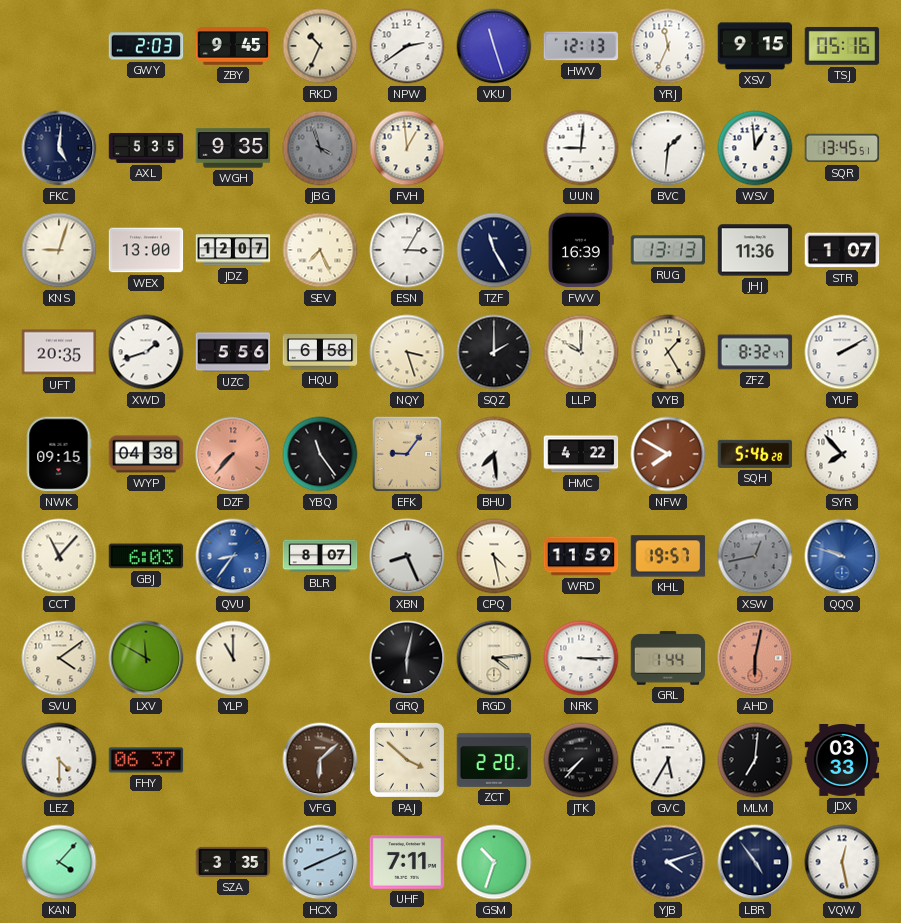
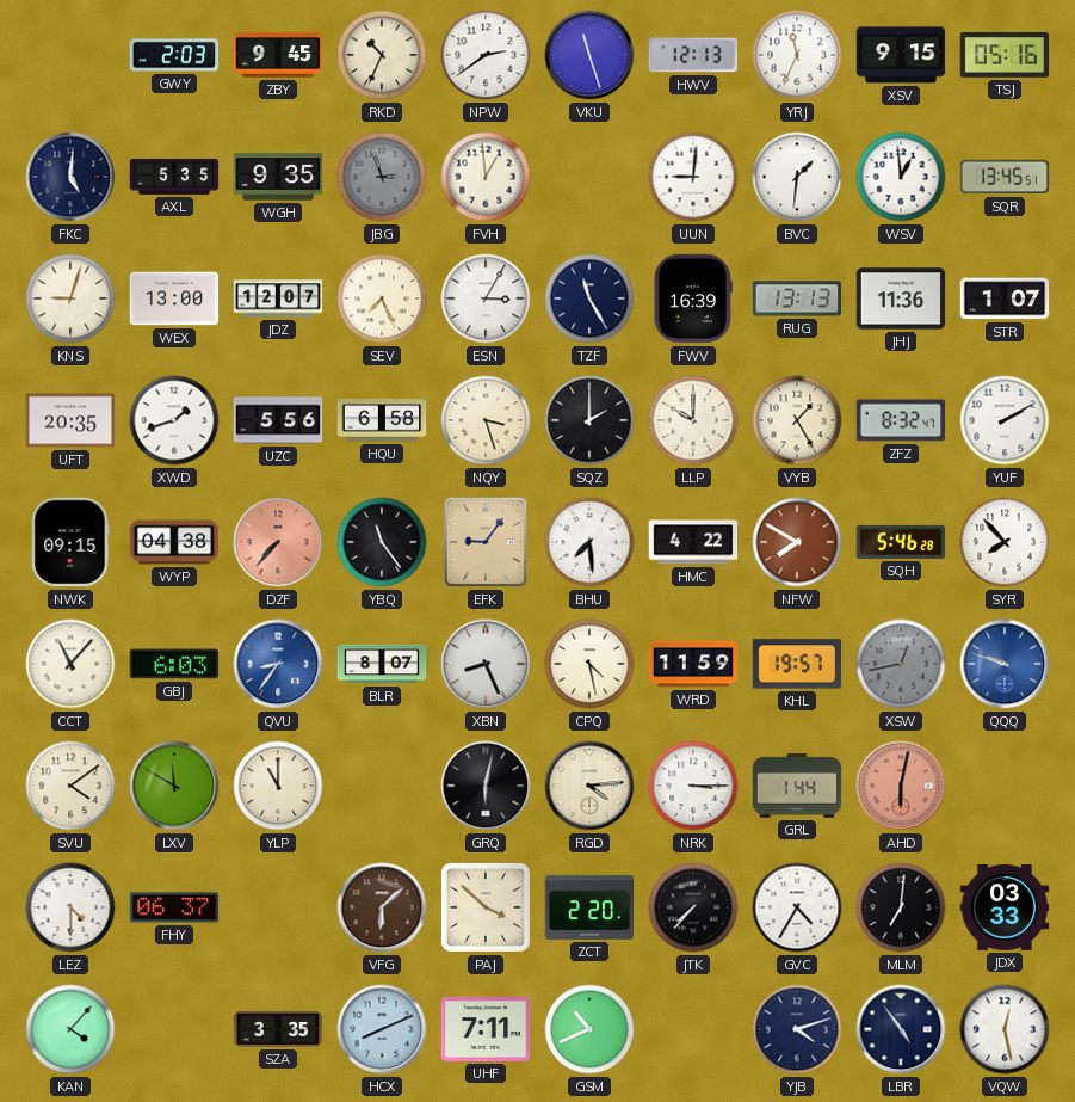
JBG: 3:57 -> 2:57
GVC: 5:35 -> 4:35
GSM: 10:33 -> 10:41
